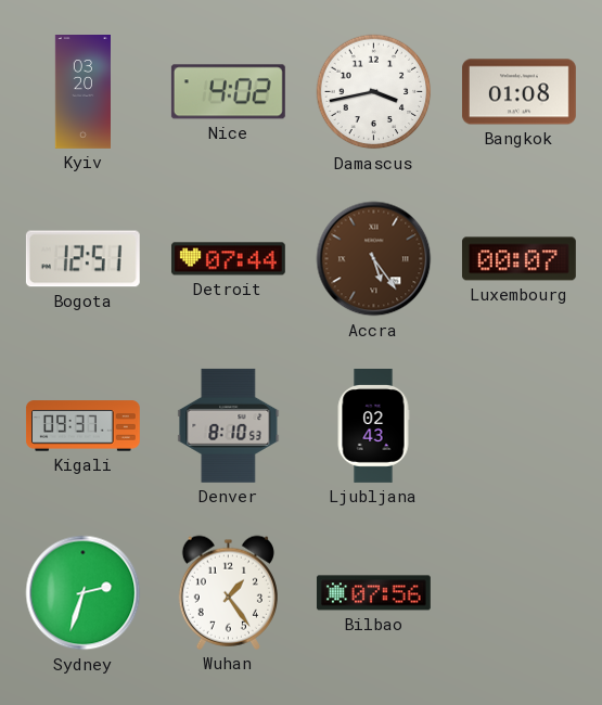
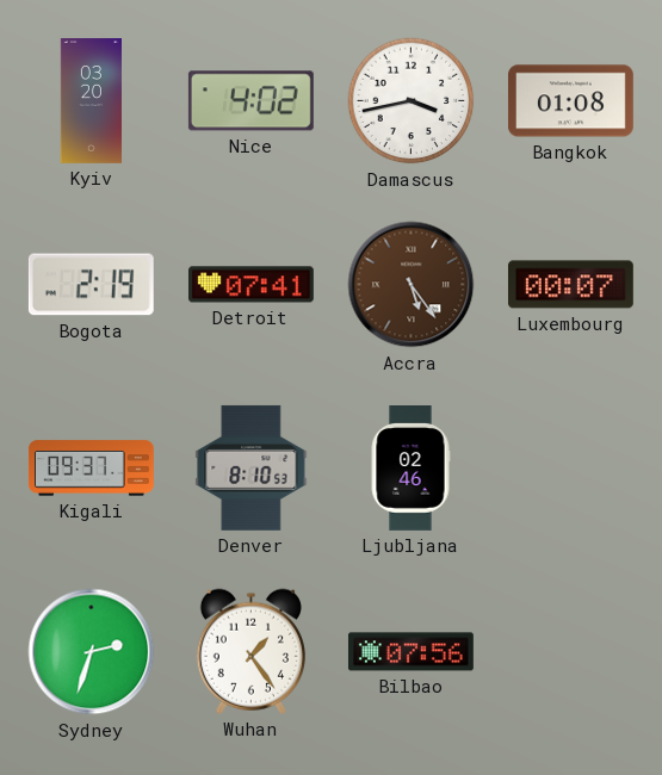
Bogota: 12:51 -> 2:19
Detroit: 07:44 -> 07:41
Ljubljana: 02:43 -> 02:46
